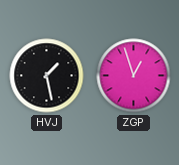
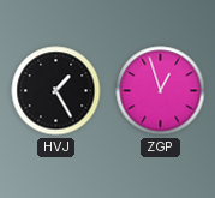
HVJ: 1:28 -> 1:25
